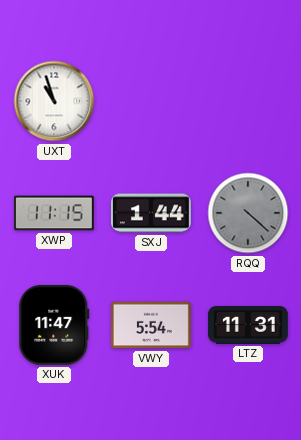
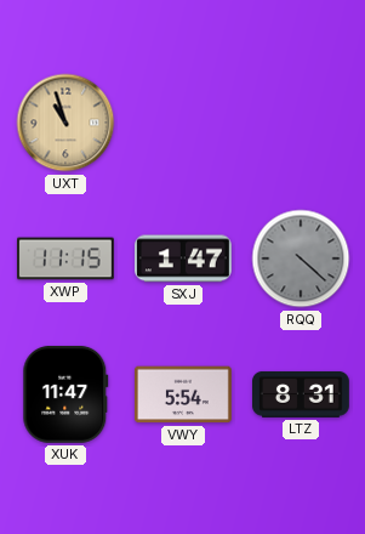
UXT dial: white -> champagne
SXJ: 1:44 -> 1:47
LTZ: 11:31 -> 8:31
